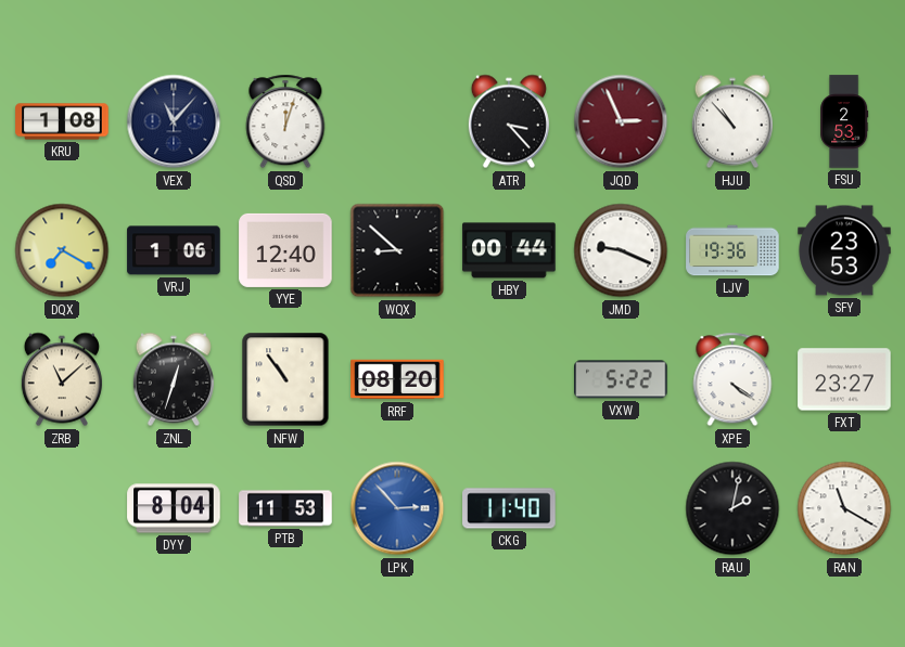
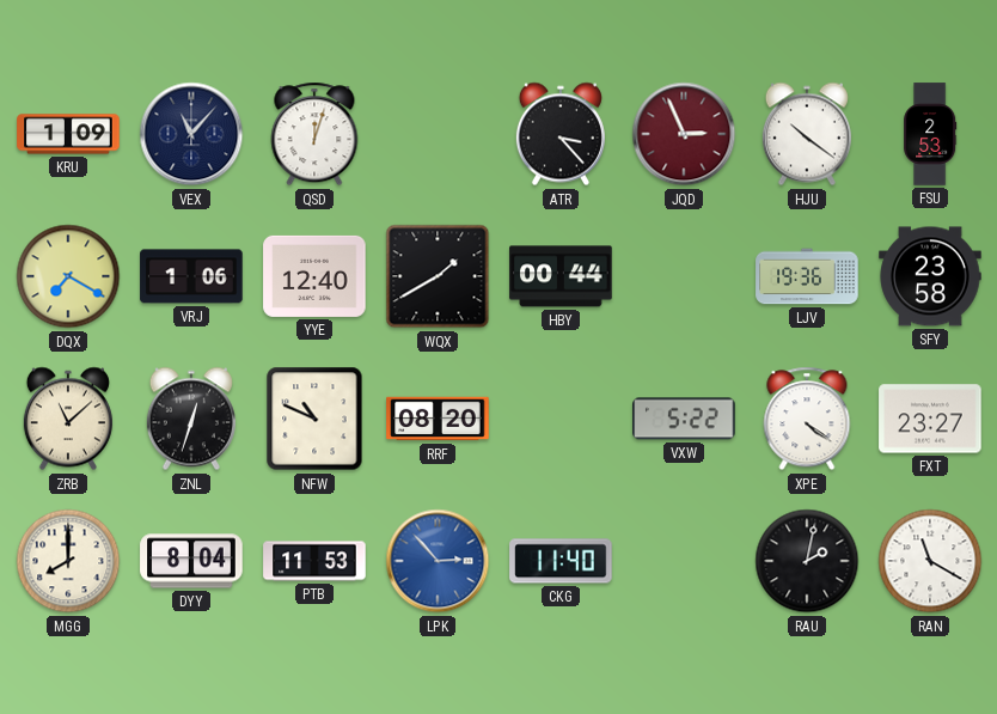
KRU: 1:08 -> 1:09
HJU: 10:53 -> 10:21
WQX: 8:52 -> 1:40
JMD: 9:19 -> none
SFY: 23:53 -> 23:58
NFW: 10:54 -> 10:49
MGG: none -> 8:00
